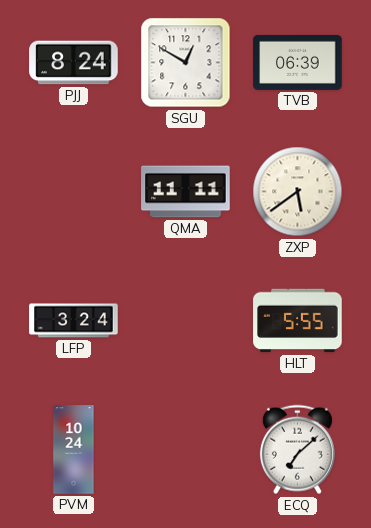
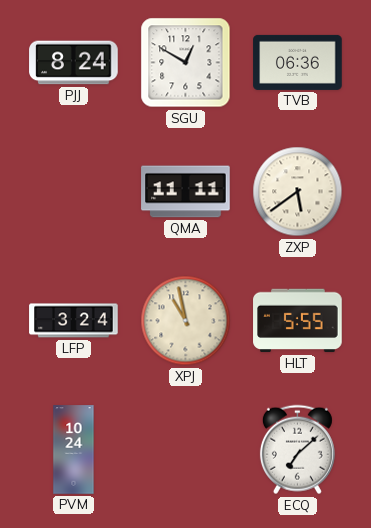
TVB: 06:39 -> 06:36
XPJ: none -> 10:58
